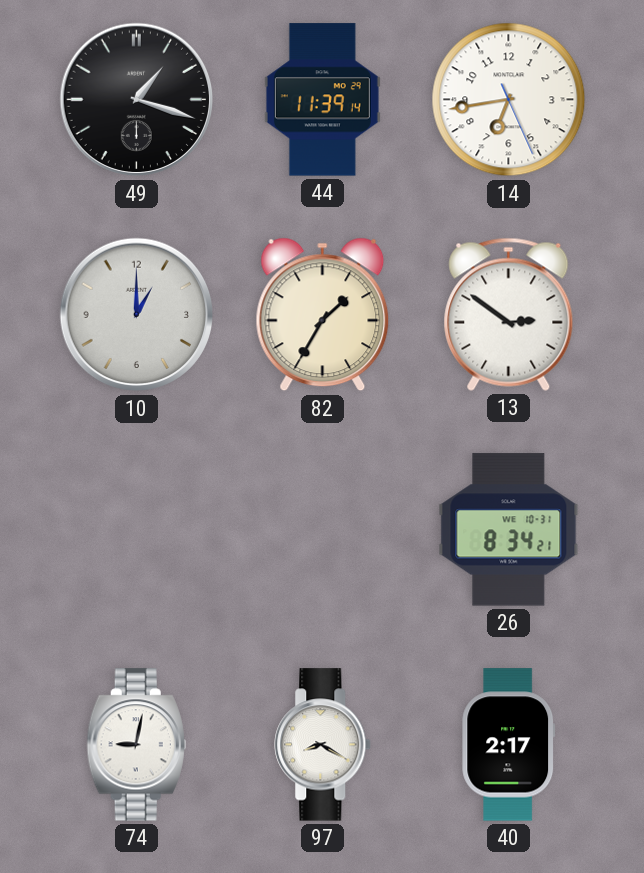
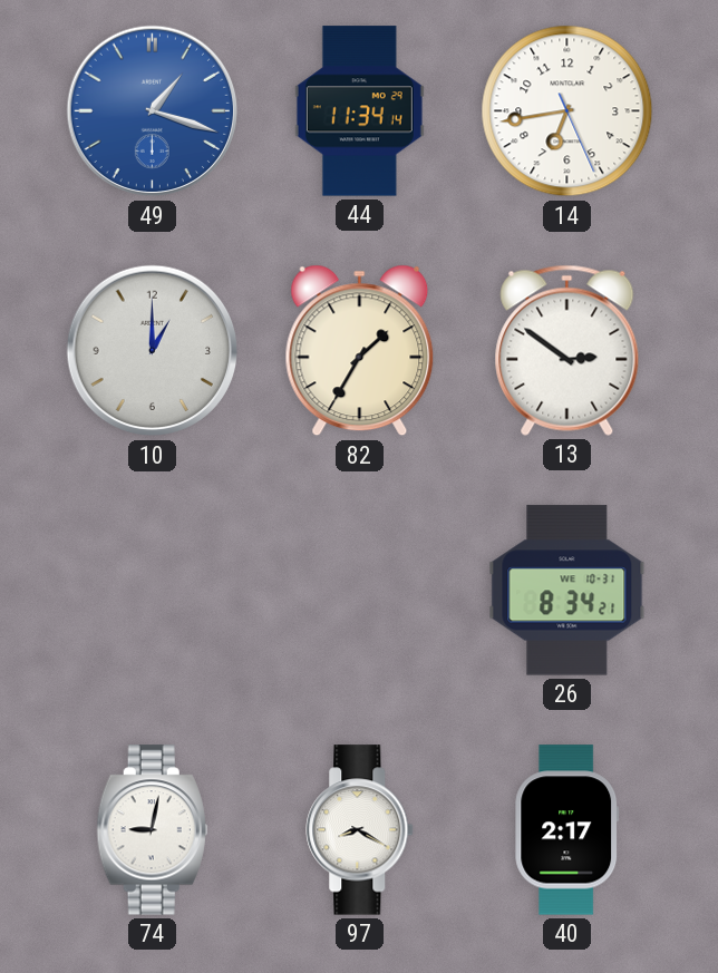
49 dial: black -> blue
44: 11:39 -> 11:34
